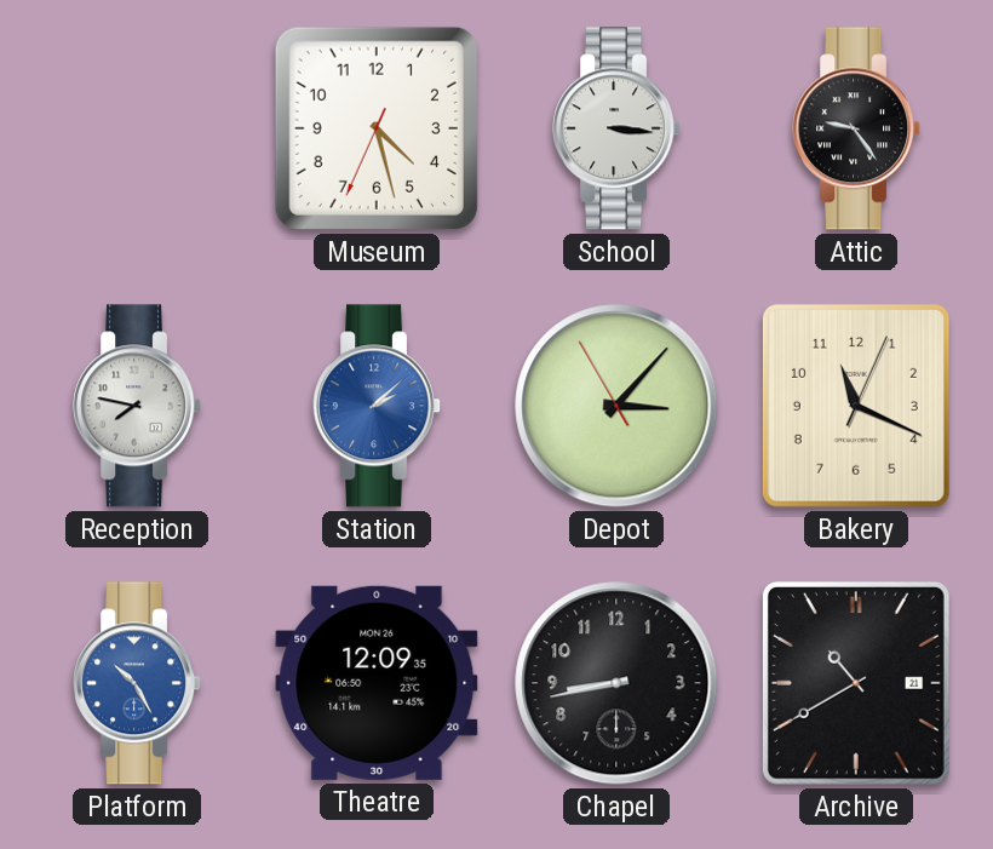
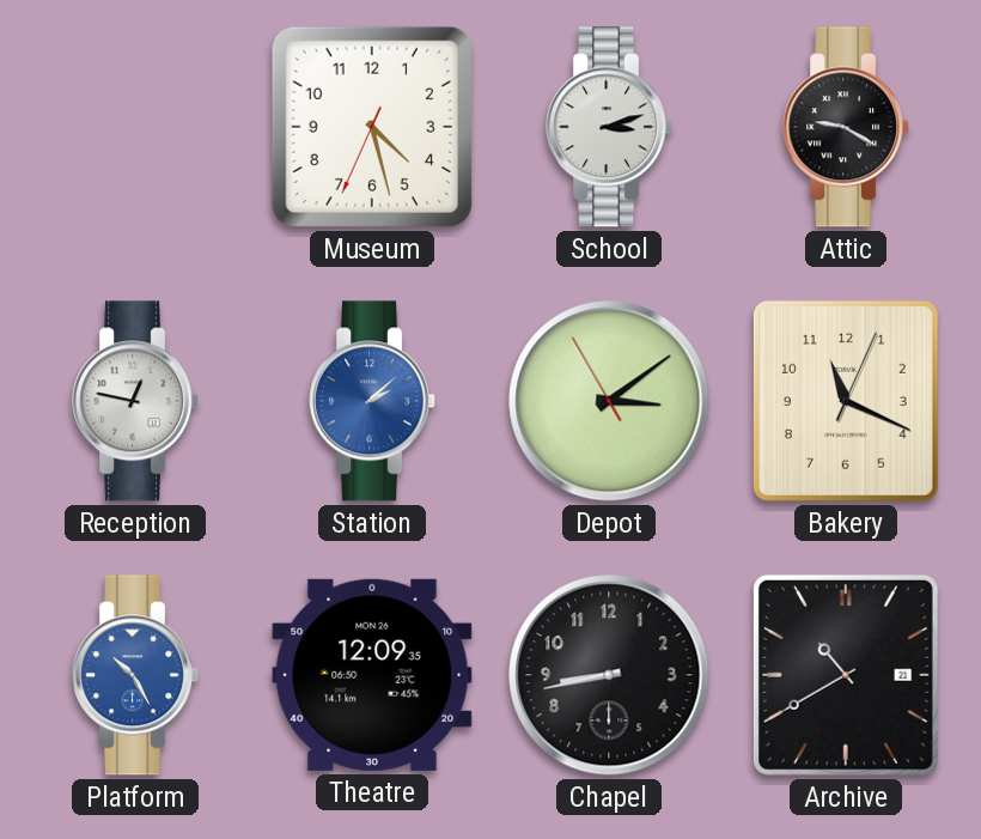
School: 3:16 -> 3:12
Attic: 9:24 -> 9:20
Reception: 7:47 -> 12:47
Depot: 3:06 -> 3:08
